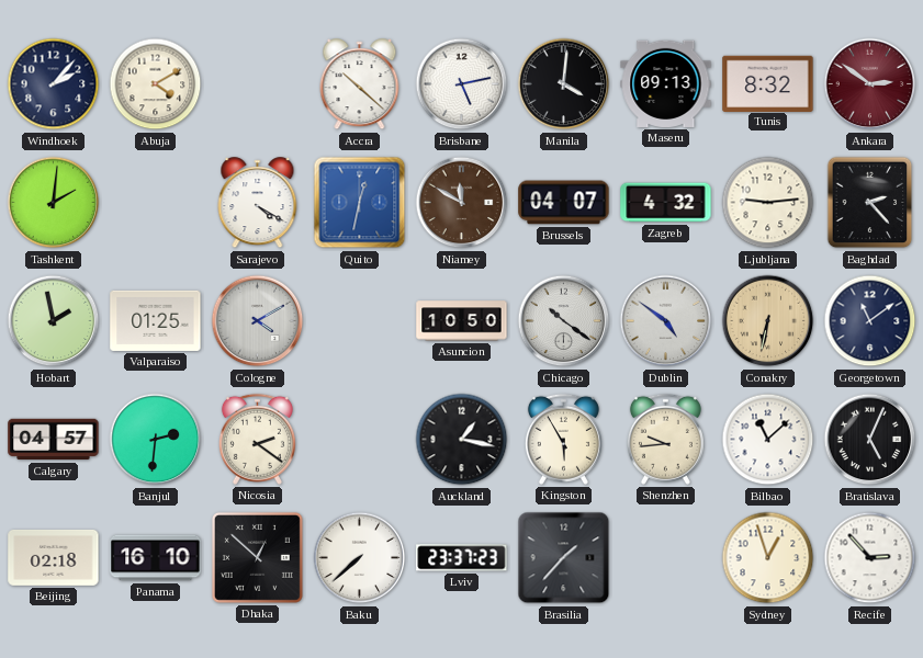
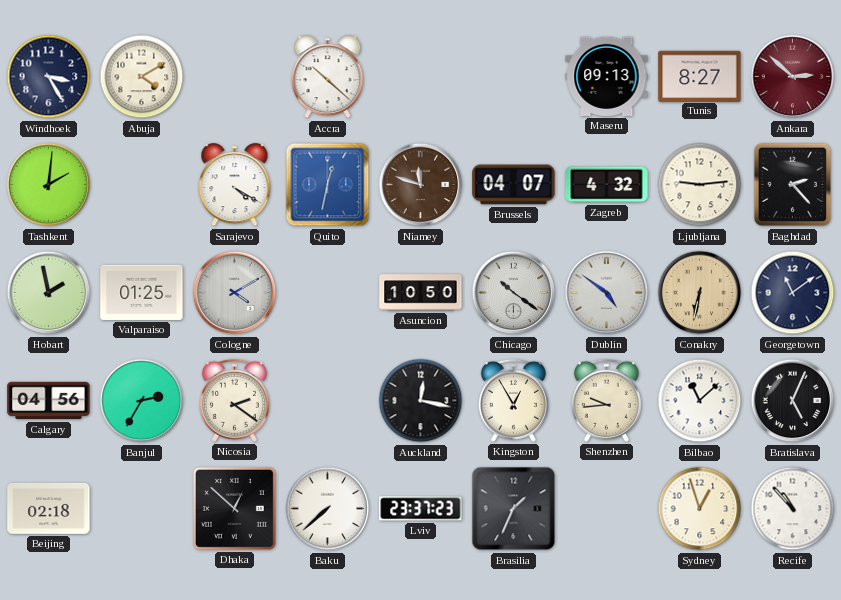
Windhoek: 2:07 -> 3:25
Brisbane: 5:13 -> none
Manila: 4:01 -> none
Tunis: 8:32 -> 8:27
Ankara: 2:51 -> 2:52
Niamey: 11:50 -> 11:48
Calgary: 04:57 -> 04:56
Banjul: 2:31 -> 2:35
Auckland: 1:17 -> 12:17
Kingston: 5:55 -> 12:55
Panama: 16:10 -> none
Brasilia: 1:37 -> 1:34
Recife: 2:53 -> 10:53
